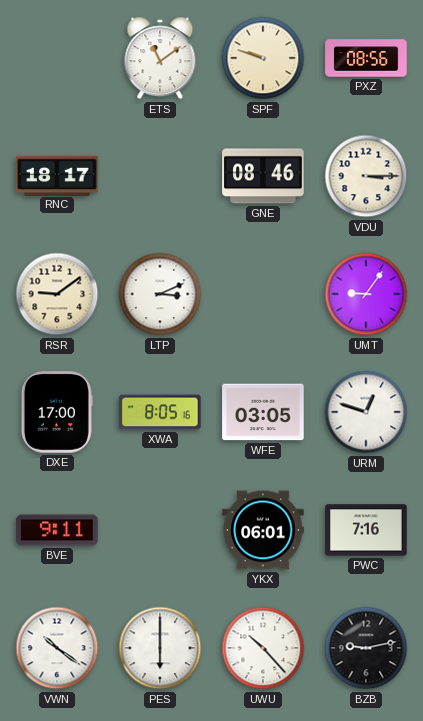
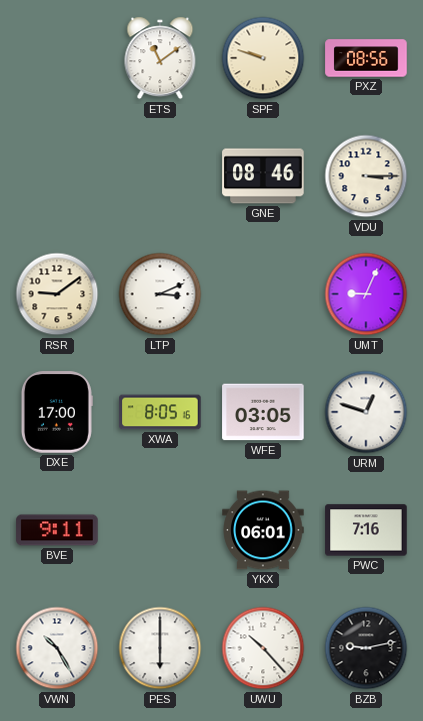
RNC: 18:17 -> none
UMT: 9:06 -> 9:04
VWN: 10:21 -> 10:25
